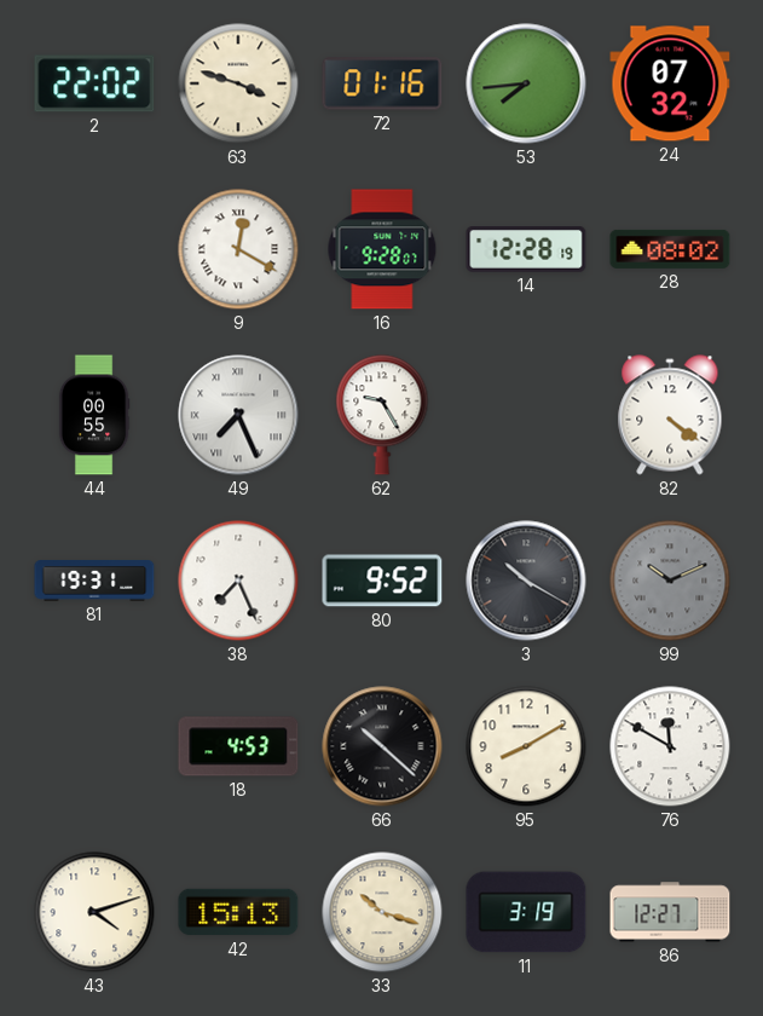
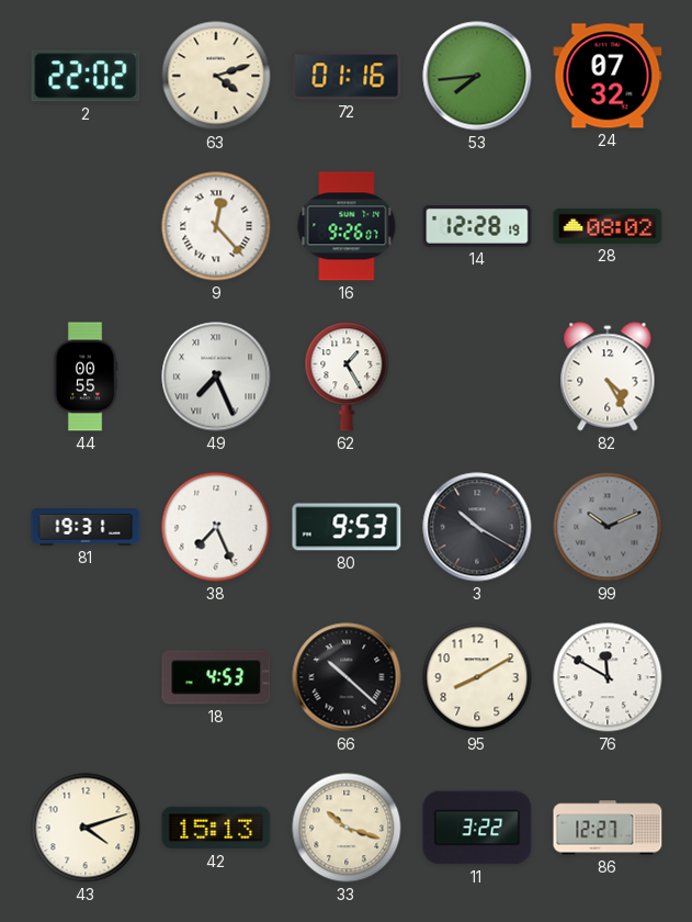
63: 3:48 -> 4:12
9: 12:20 -> 12:23
16: 9:28 -> 9:26
62: 9:25 -> 1:25
82: 4:21 -> 4:25
80: 9:52 -> 9:53
11: 3:19 -> 3:22
